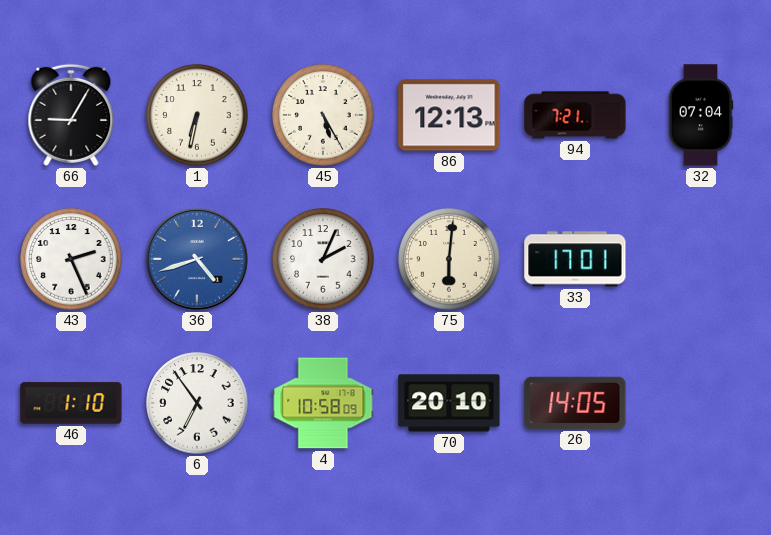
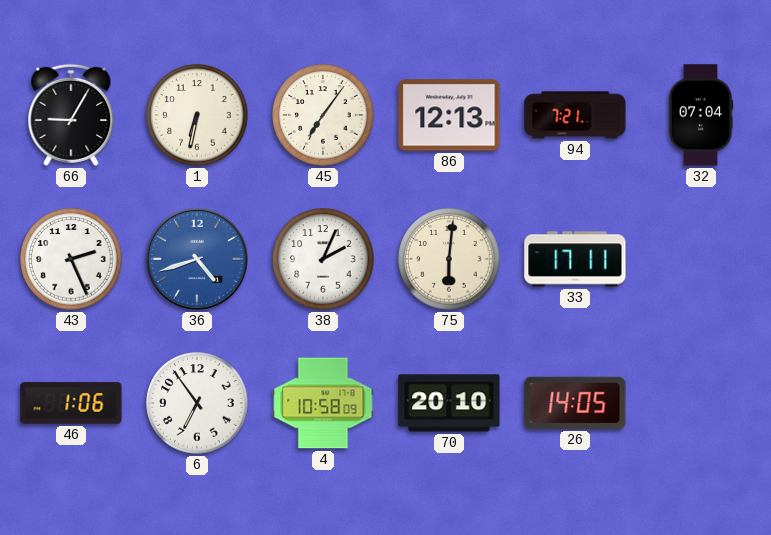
45: 5:25 -> 7:06
33: 17:01 -> 17:11
46: 1:10 -> 1:06
